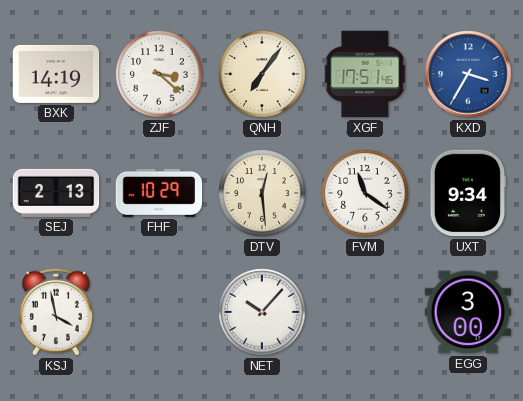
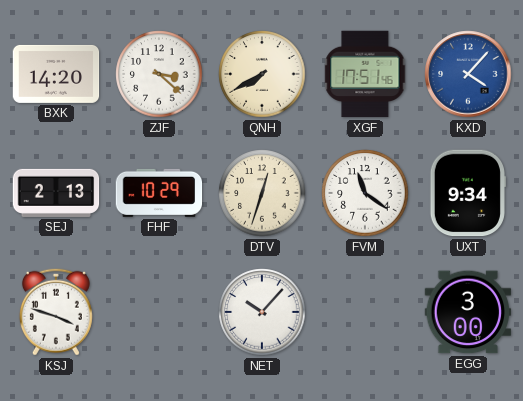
BXK: 14:19 -> 14:20
QNH: 7:06 -> 7:40
KXD: 3:35 -> 4:07
DTV: 12:29 -> 12:33
KSJ: 3:58 -> 3:48
